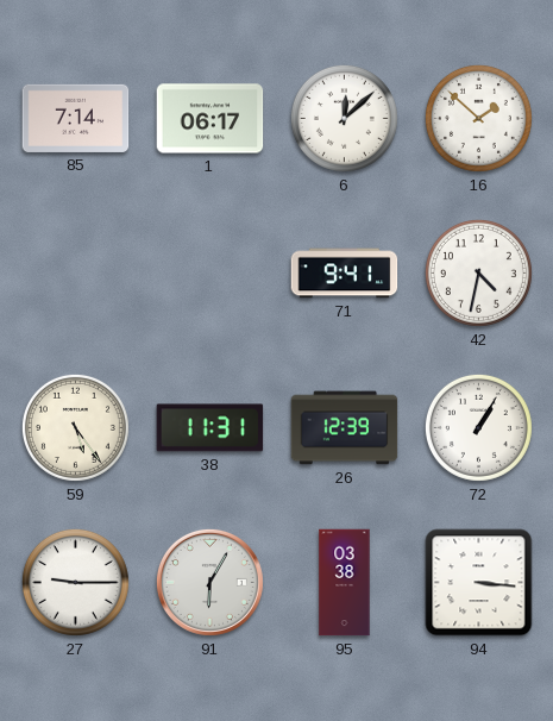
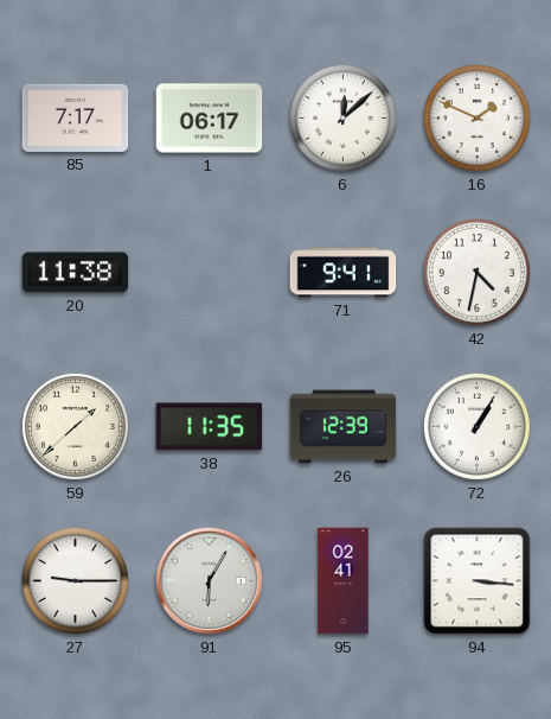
85: 7:14 -> 7:17
16: 1:52 -> 1:49
20: none -> 11:38
59: 5:24 -> 1:38
38: 11:31 -> 11:35
95: 03:38 -> 02:41
